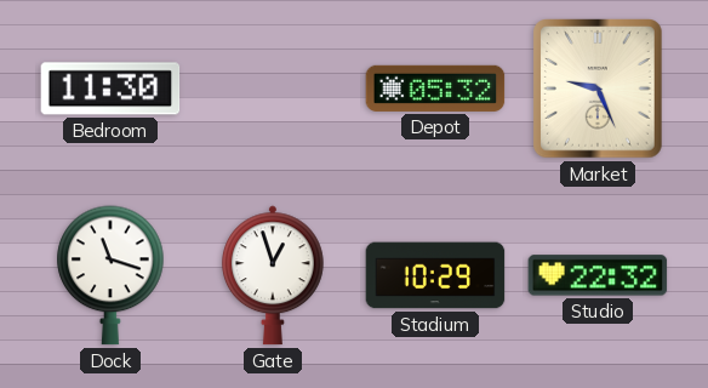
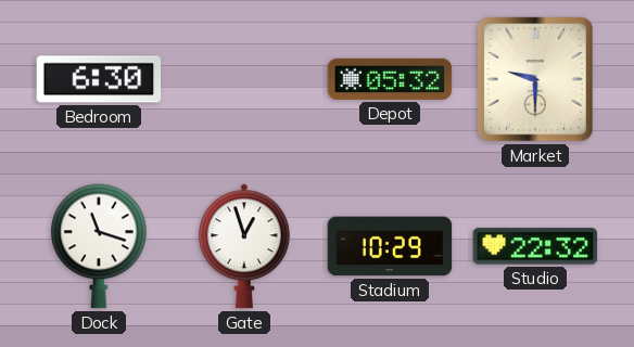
Bedroom: 11:30 -> 6:30
Market: 9:26 -> 9:30
